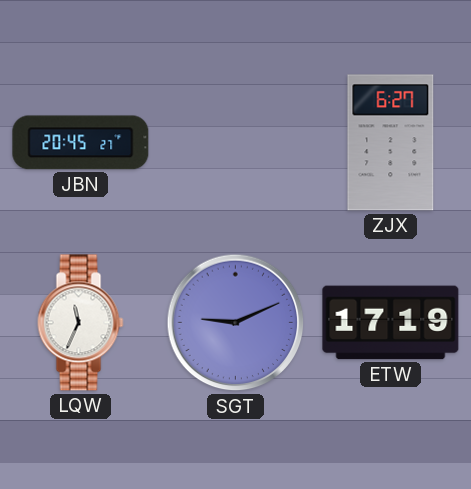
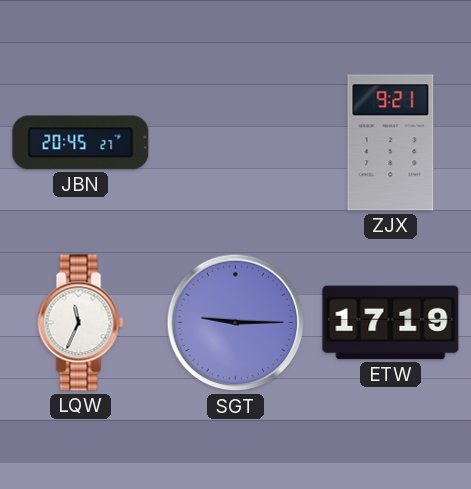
ZJX: 6:27 -> 9:21
SGT: 9:11 -> 9:15
